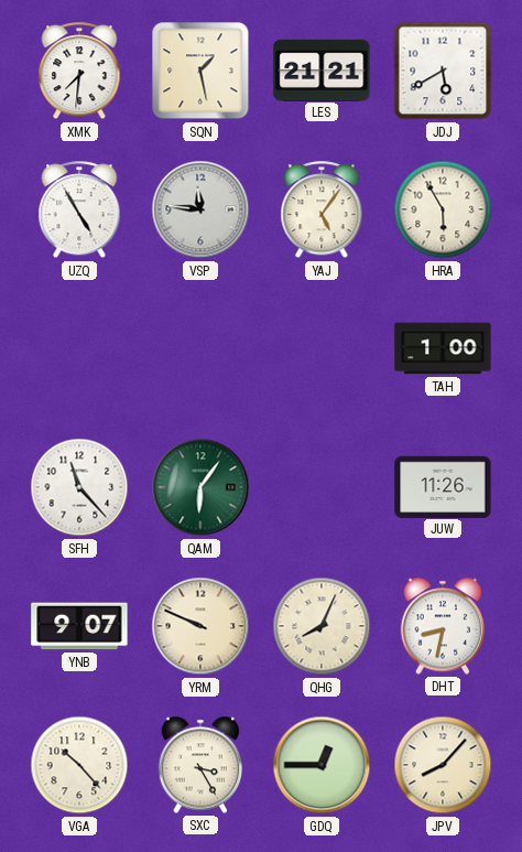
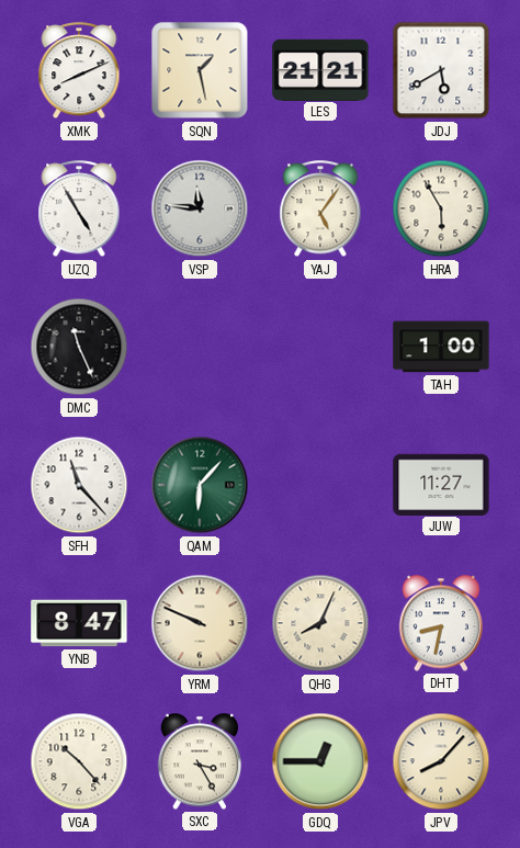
XMK: 7:31 -> 8:11
DMC: none -> 11:26
QAM: 6:06 -> 6:07
JUW: 11:26 -> 11:27
YNB: 9:07 -> 8:47
